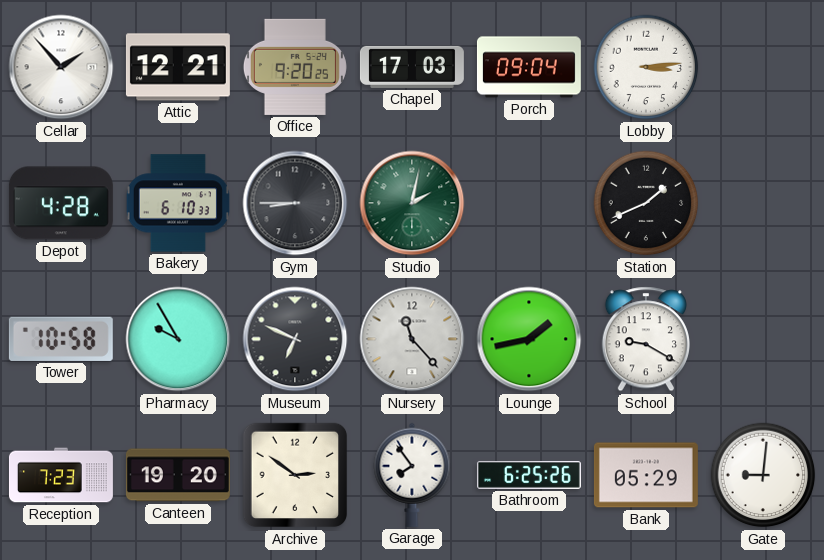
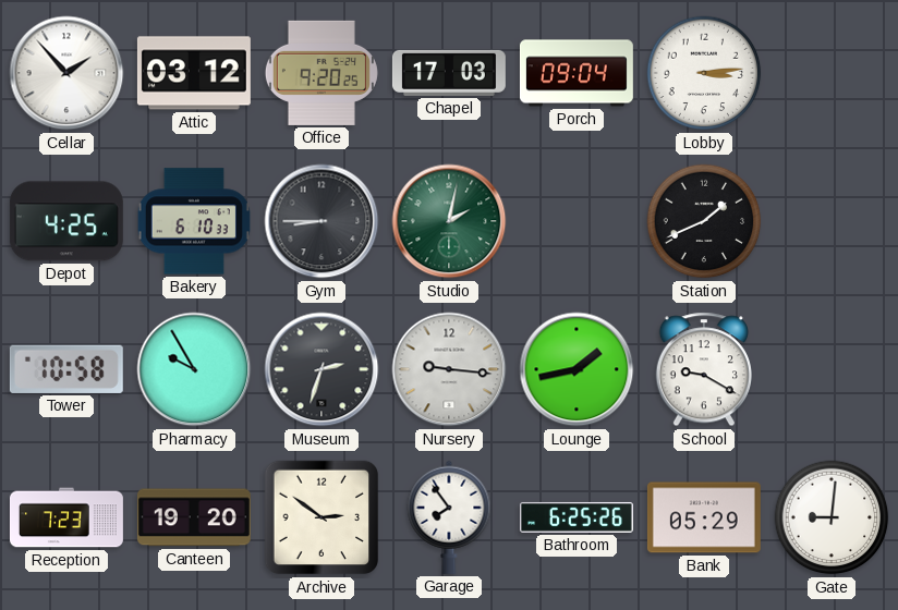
Attic: 12:21 -> 03:12
Depot: 4:28 -> 4:25
Museum: 6:49 -> 2:33
Nursery: 11:23 -> 9:16
